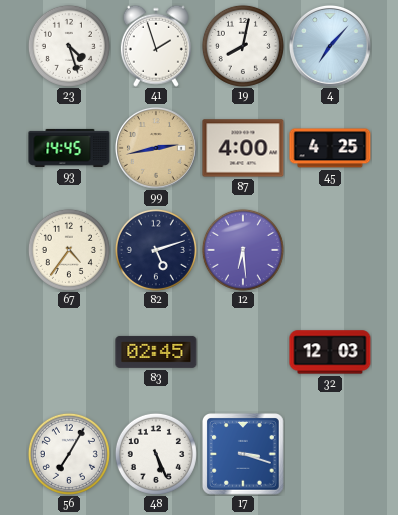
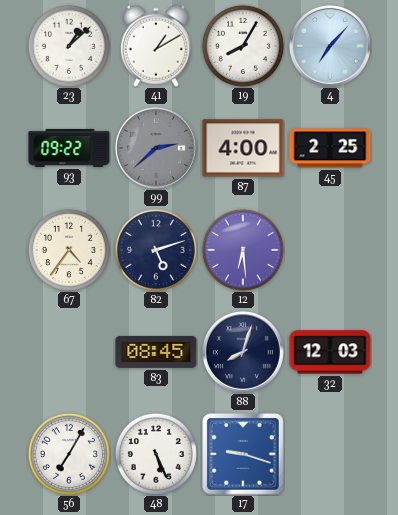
23: 4:27 -> 1:08
41: 1:57 -> 1:10
19: 8:02 -> 8:05
93: 14:45 -> 09:22
99: 2:43 -> 2:38
99 dial: champagne -> grey
45: 4:25 -> 2:25
83: 02:45 -> 08:45
88: none -> 8:03
17: 3:18 -> 9:18
